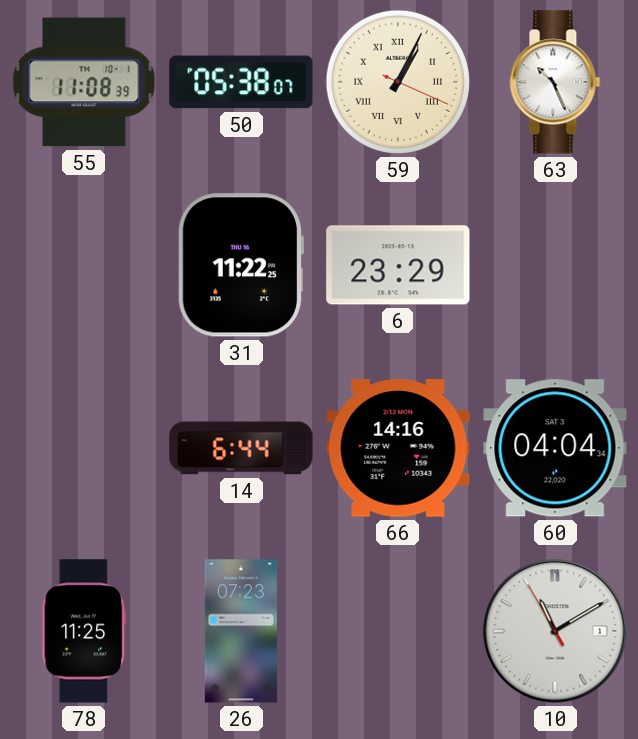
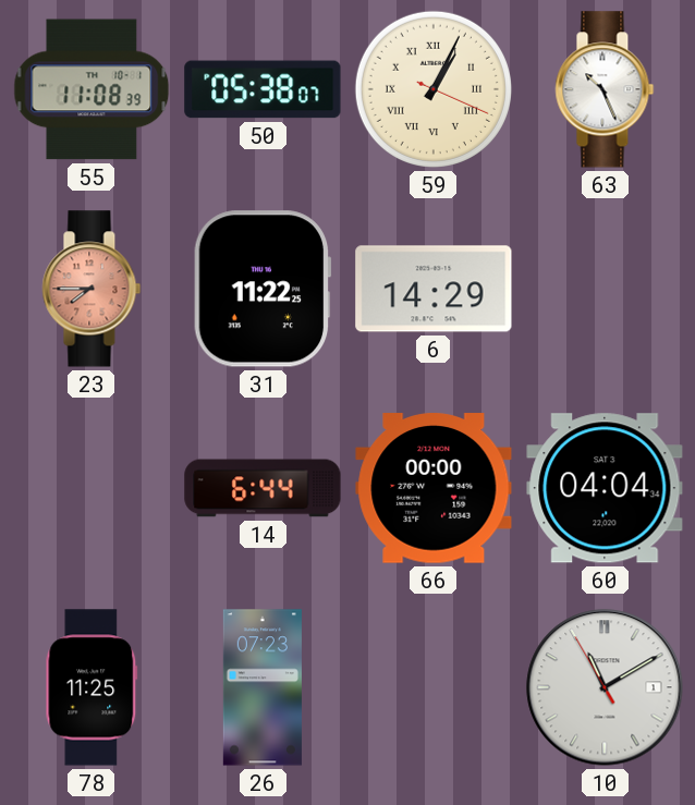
23: none -> 7:45
6: 23:29 -> 14:29
66: 14:16 -> 00:00
